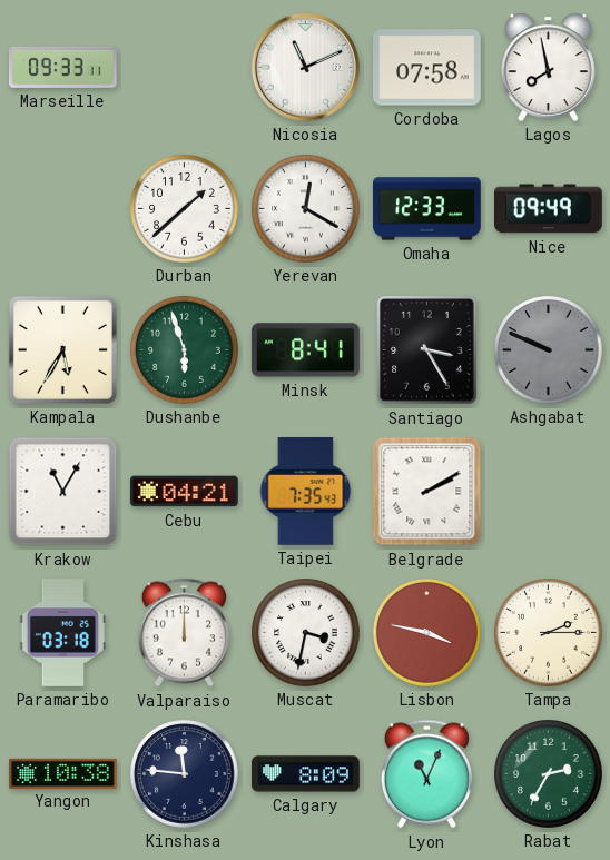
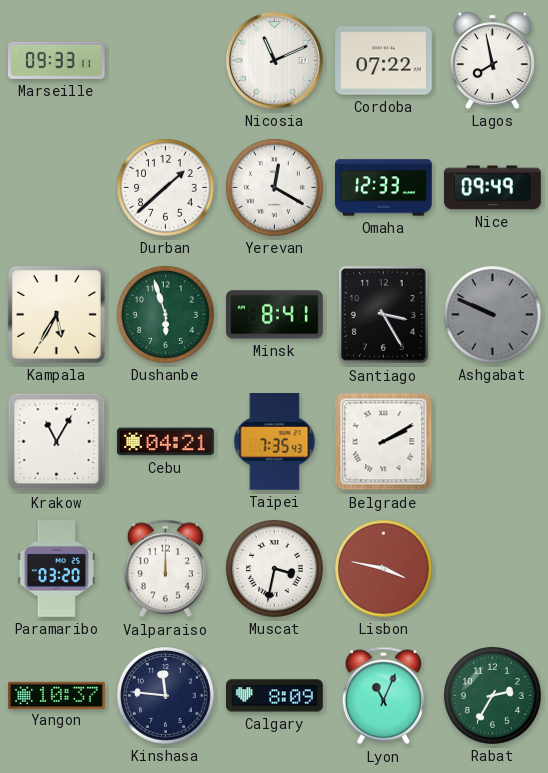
Cordoba: 07:58 -> 07:22
Paramaribo: 03:18 -> 03:20
Tampa: 2:15 -> none
Yangon: 10:38 -> 10:37
